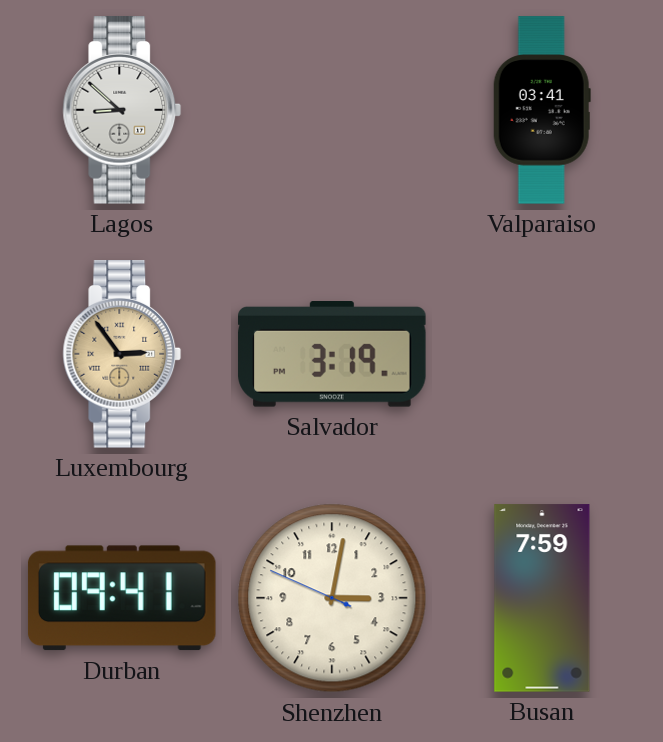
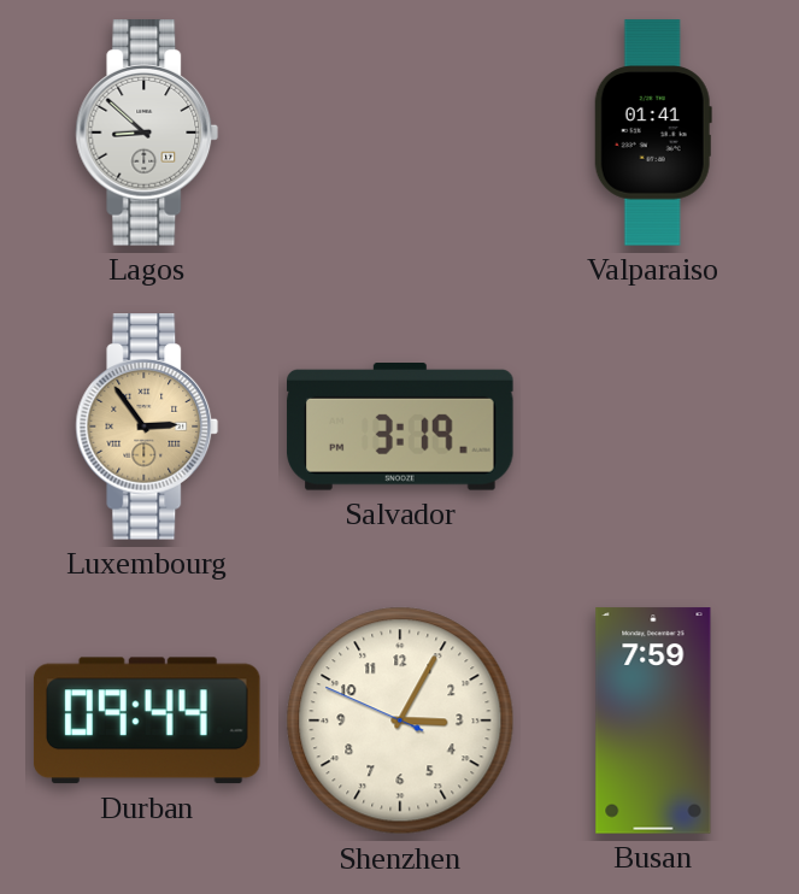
Valparaiso: 03:41 -> 01:41
Durban: 09:41 -> 09:44
Shenzhen: 3:01 -> 3:04
